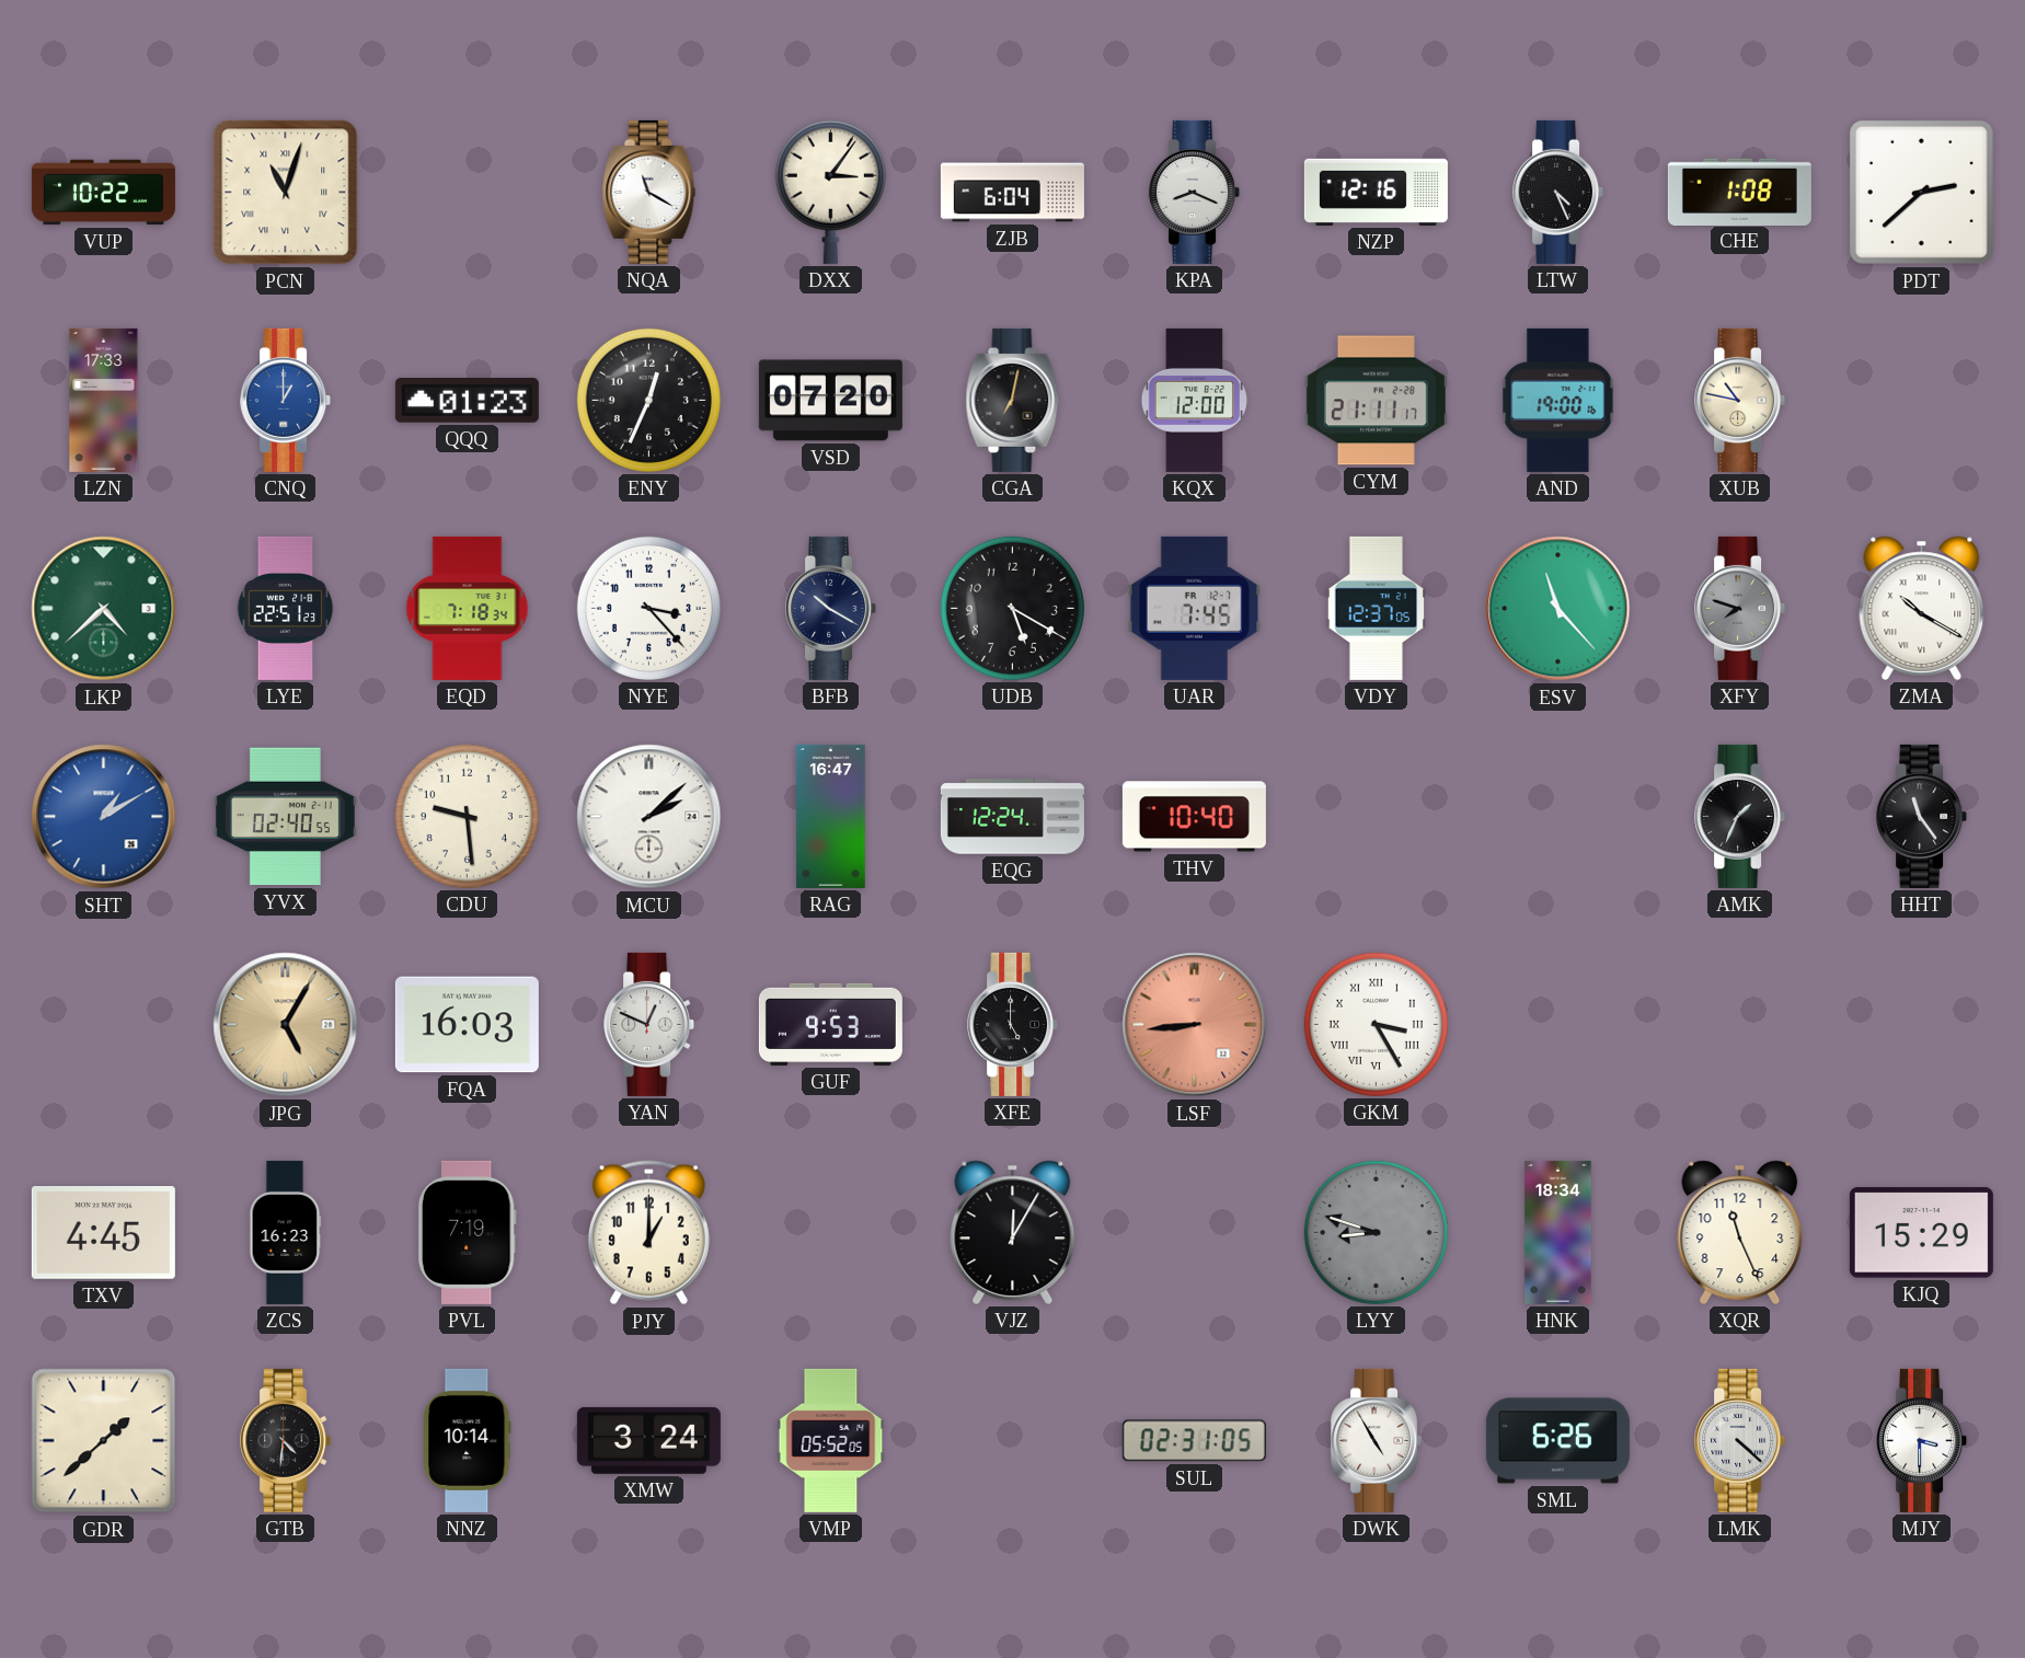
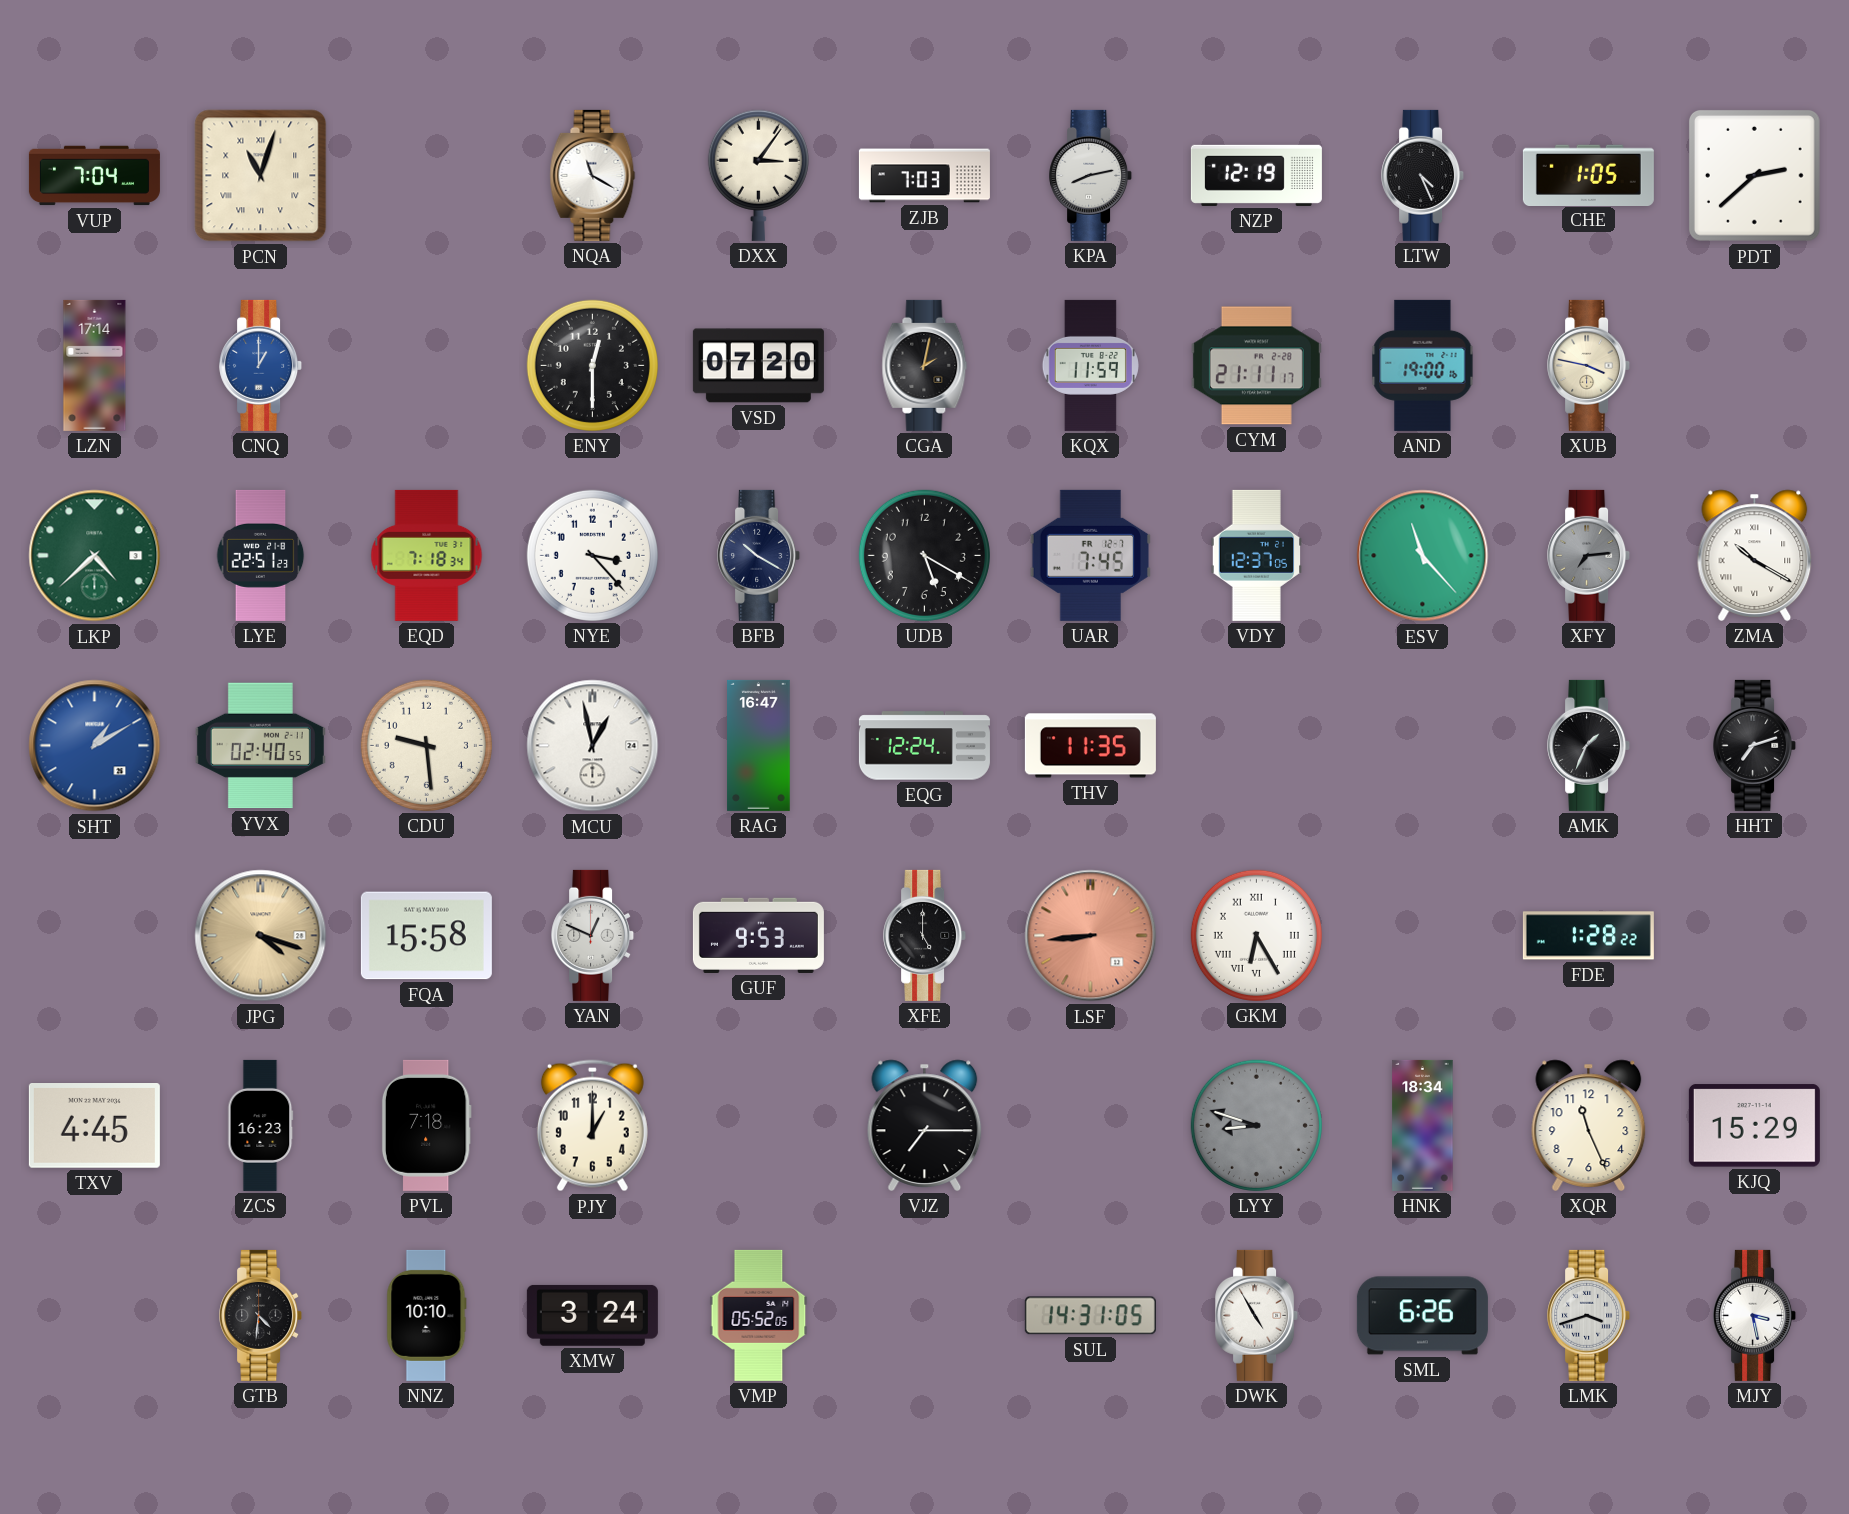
VUP: 10:22 -> 7:04
ZJB: 6:04 -> 7:03
KPA: 8:19 -> 8:13
NZP: 12:16 -> 12:19
CHE: 1:08 -> 1:05
LZN: 17:33 -> 17:14
QQQ: 01:23 -> none
ENY: 12:34 -> 12:30
CGA: 7:02 -> 2:02
KQX: 12:00 -> 11:59
XUB: 10:47 -> 3:47
XFY: 7:48 -> 7:14
MCU: 2:08 -> 12:58
THV: 10:40 -> 11:35
HHT: 11:24 -> 7:12
JPG: 5:05 -> 4:18
FQA: 16:03 -> 15:58
GKM: 3:25 -> 6:25
FDE: none -> 1:28
PVL: 7:19 -> 7:18
VJZ: 12:05 -> 7:15
GDR: 1:38 -> none
NNZ: 10:14 -> 10:10
SUL: 02:31 -> 14:31
LMK: 4:22 -> 3:42
MJY: 3:30 -> 3:28
